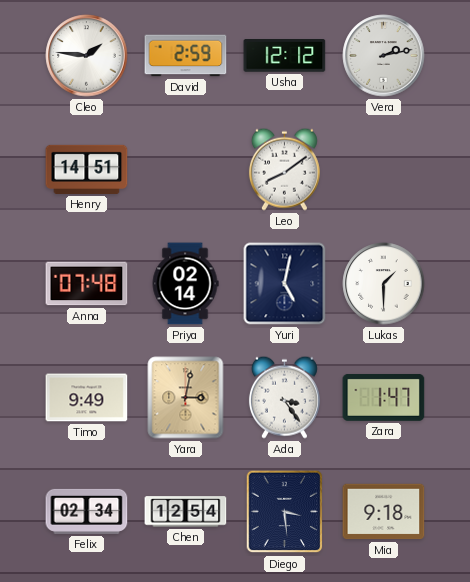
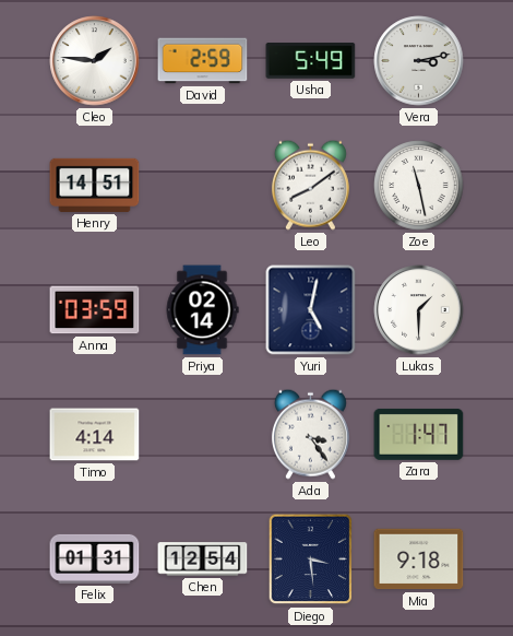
Usha: 12:12 -> 5:49
Vera: 2:13 -> 3:13
Zoe: none -> 11:28
Anna: 07:48 -> 03:59
Timo: 9:49 -> 4:14
Yara: 3:02 -> none
Felix: 02:34 -> 01:31
